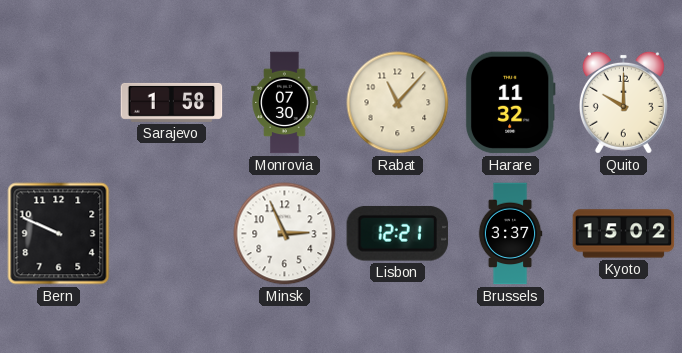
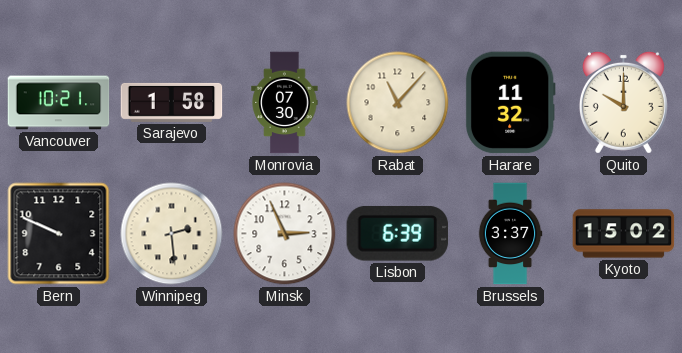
Vancouver: none -> 10:21
Winnipeg: none -> 2:29
Lisbon: 12:21 -> 6:39
